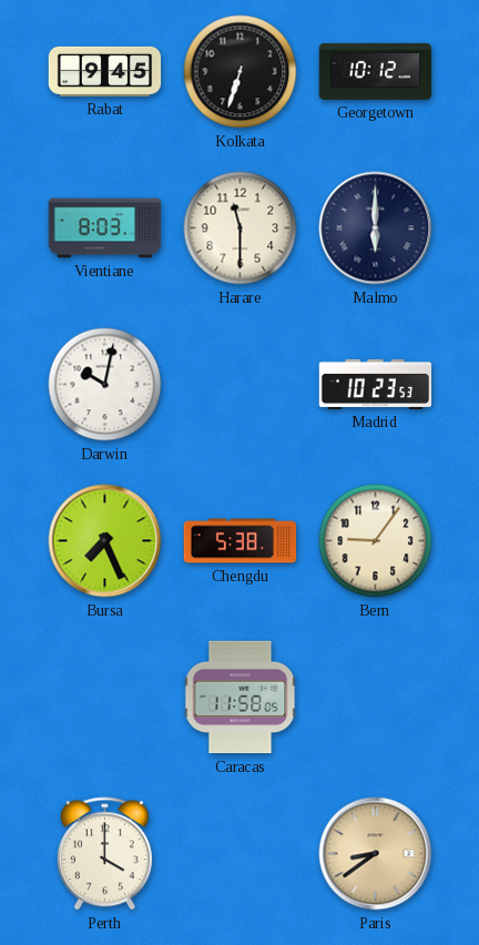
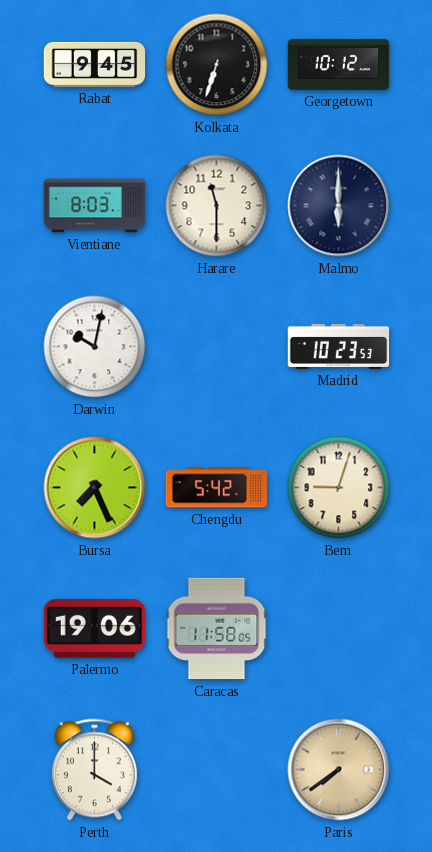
Chengdu: 5:38 -> 5:42
Bern: 9:06 -> 9:03
Palermo: none -> 19:06
Paris: 8:39 -> 7:39
